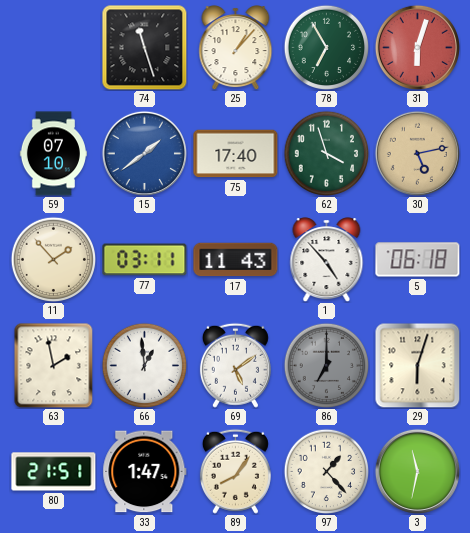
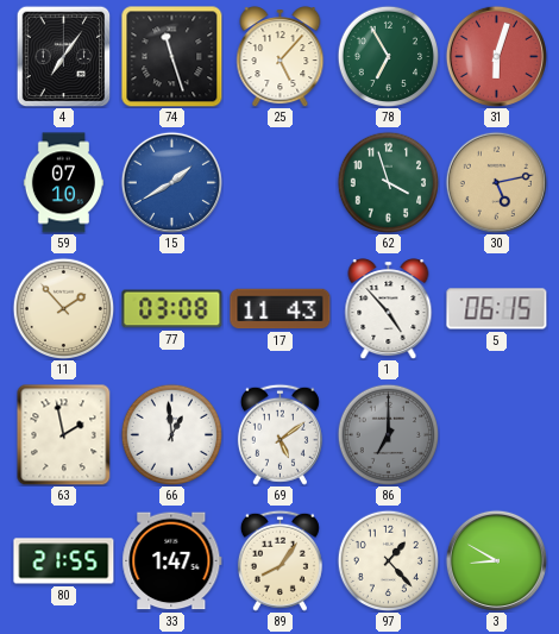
4: none -> 7:06
25: 1:07 -> 5:07
15: 1:39 -> 1:40
75: 17:40 -> none
77: 03:11 -> 03:08
5: 06:18 -> 06:15
29: 6:03 -> none
80: 21:51 -> 21:55
3: 11:32 -> 8:50
